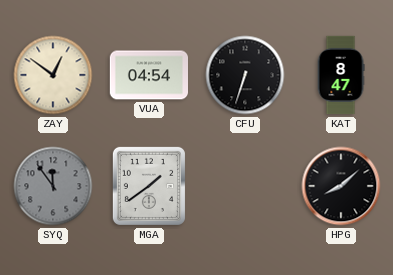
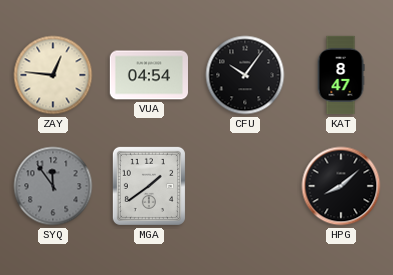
ZAY: 12:51 -> 12:46
CFU: 6:33 -> 10:06
